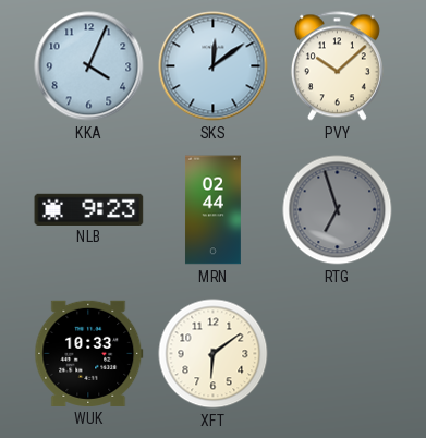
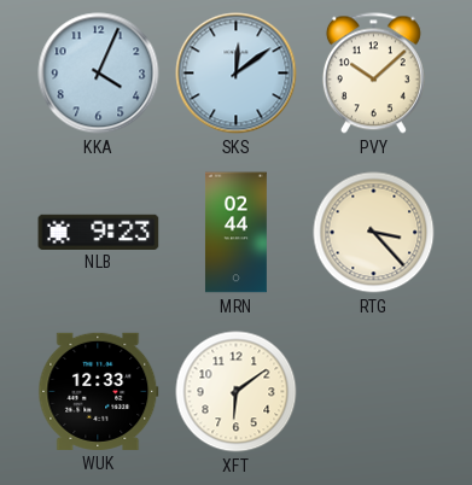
RTG: 6:57 -> 3:23
RTG dial: grey -> cream
WUK: 10:33 -> 12:33
